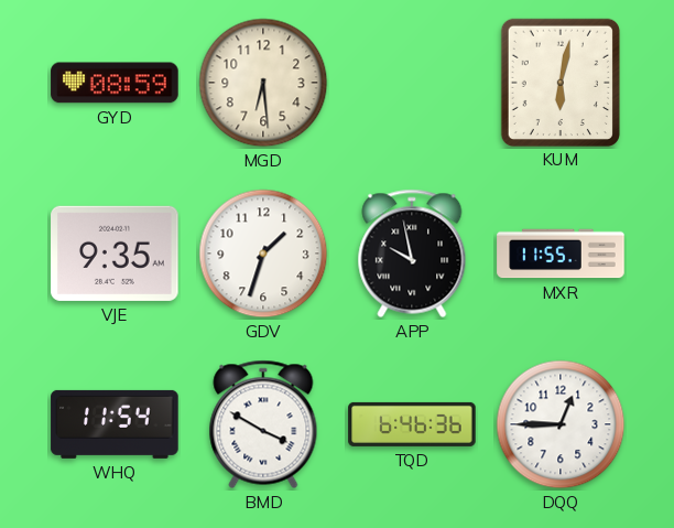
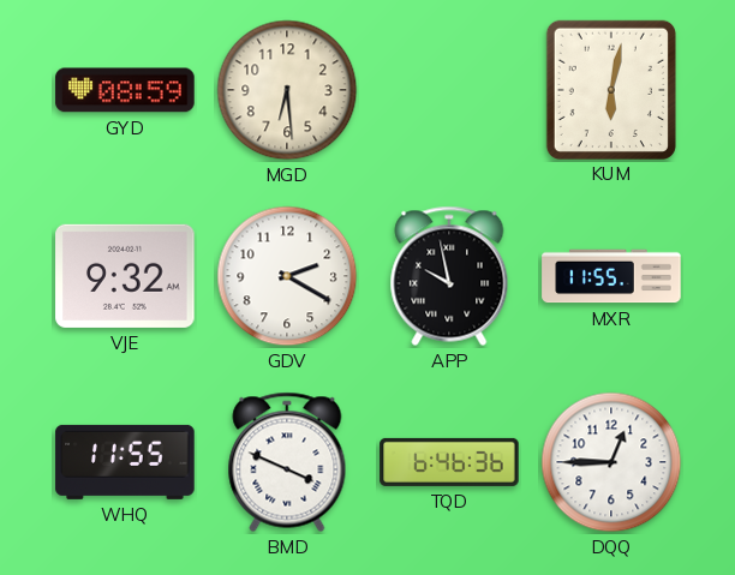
VJE: 9:35 -> 9:32
GDV: 1:33 -> 2:20
WHQ: 11:54 -> 11:55
BMD: 3:50 -> 3:49
